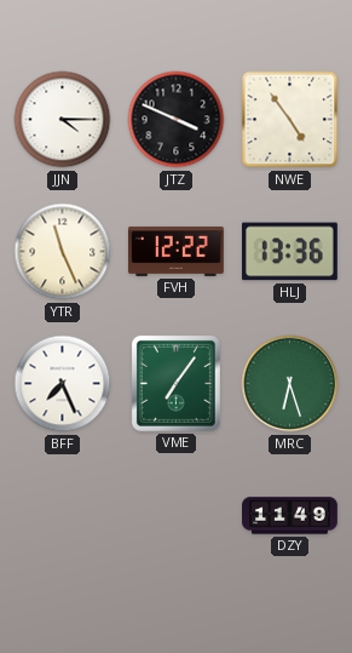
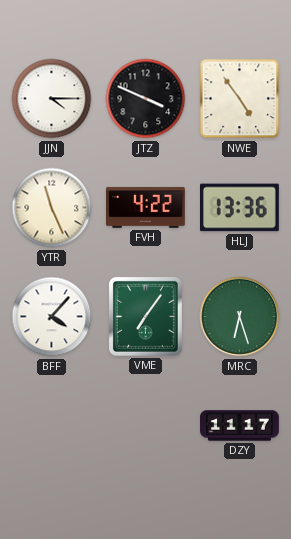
FVH: 12:22 -> 4:22
BFF: 7:26 -> 4:07
DZY: 11:49 -> 11:17
